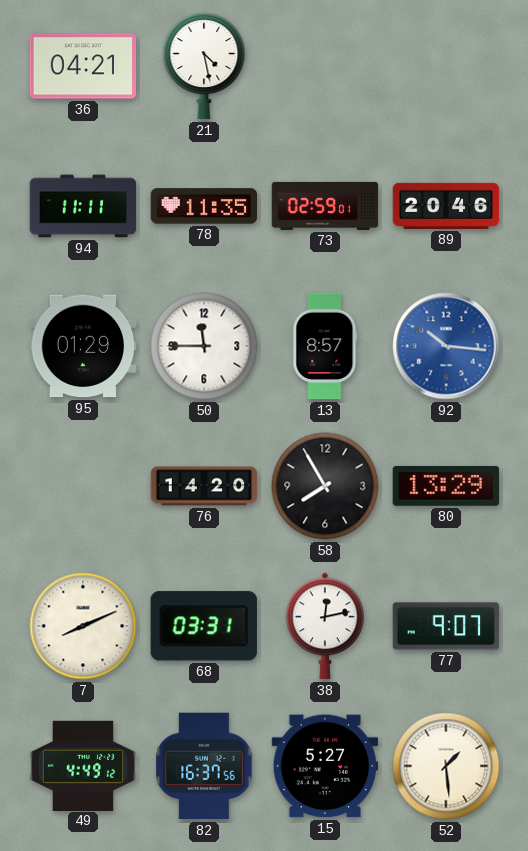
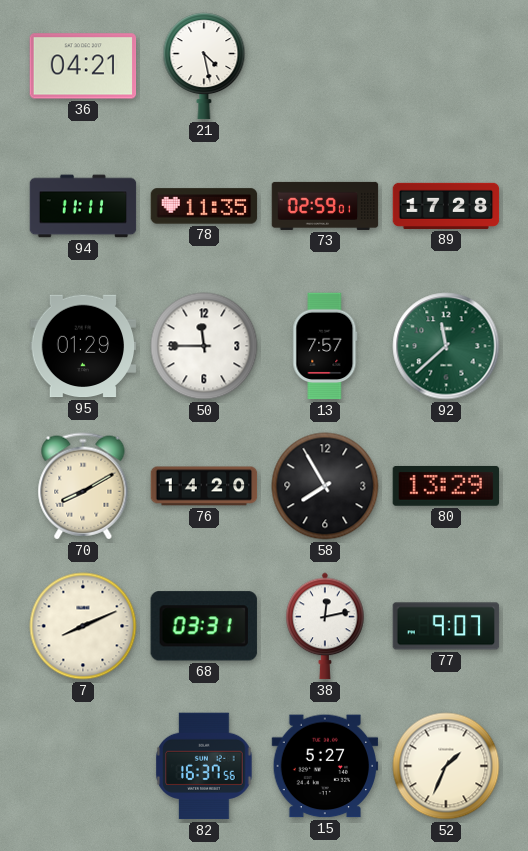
89: 20:46 -> 17:28
13: 8:57 -> 7:57
92: 10:16 -> 11:38
92 dial: blue -> green
70: none -> 8:10
49: 4:49 -> none
52: 1:29 -> 1:34
